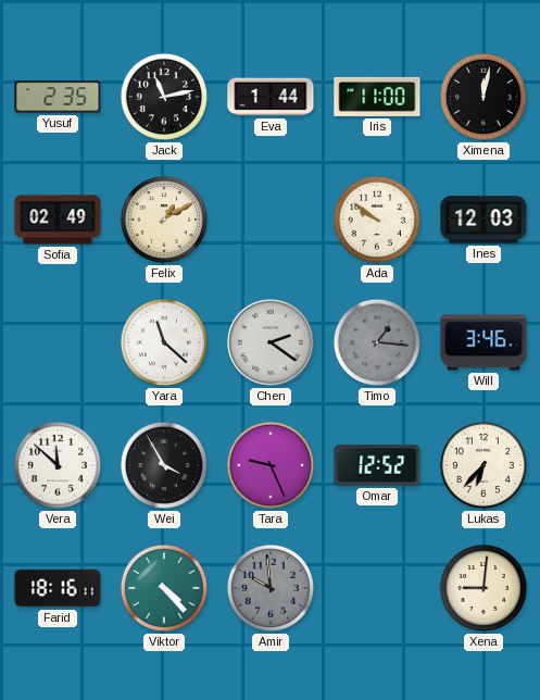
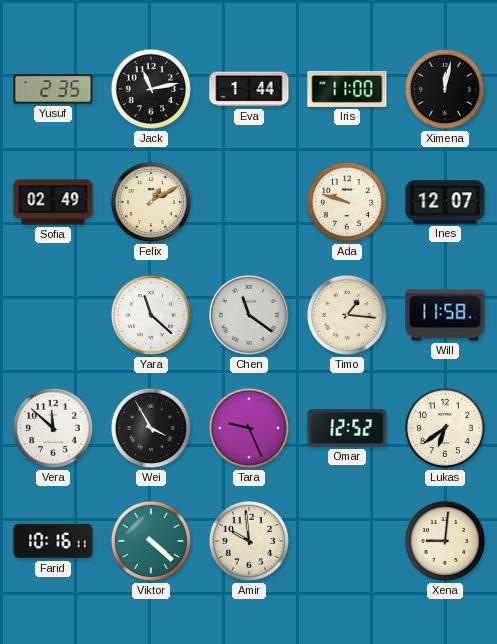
Ada: 9:51 -> 9:48
Ines: 12:03 -> 12:07
Chen: 2:21 -> 11:21
Timo dial: grey -> cream
Will: 3:46 -> 11:58
Lukas: 6:37 -> 6:39
Farid: 18:16 -> 10:16
Viktor: 4:23 -> 4:22
Amir dial: grey -> cream
